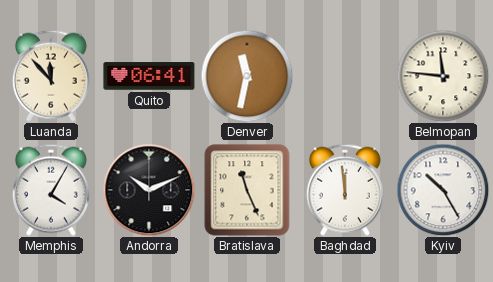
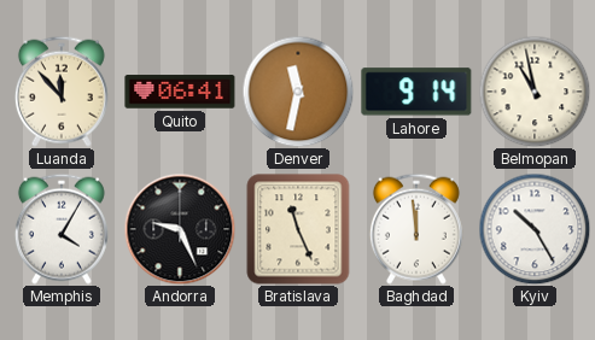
Lahore: none -> 9:14
Belmopan: 11:46 -> 10:58
Andorra: 10:11 -> 9:26
